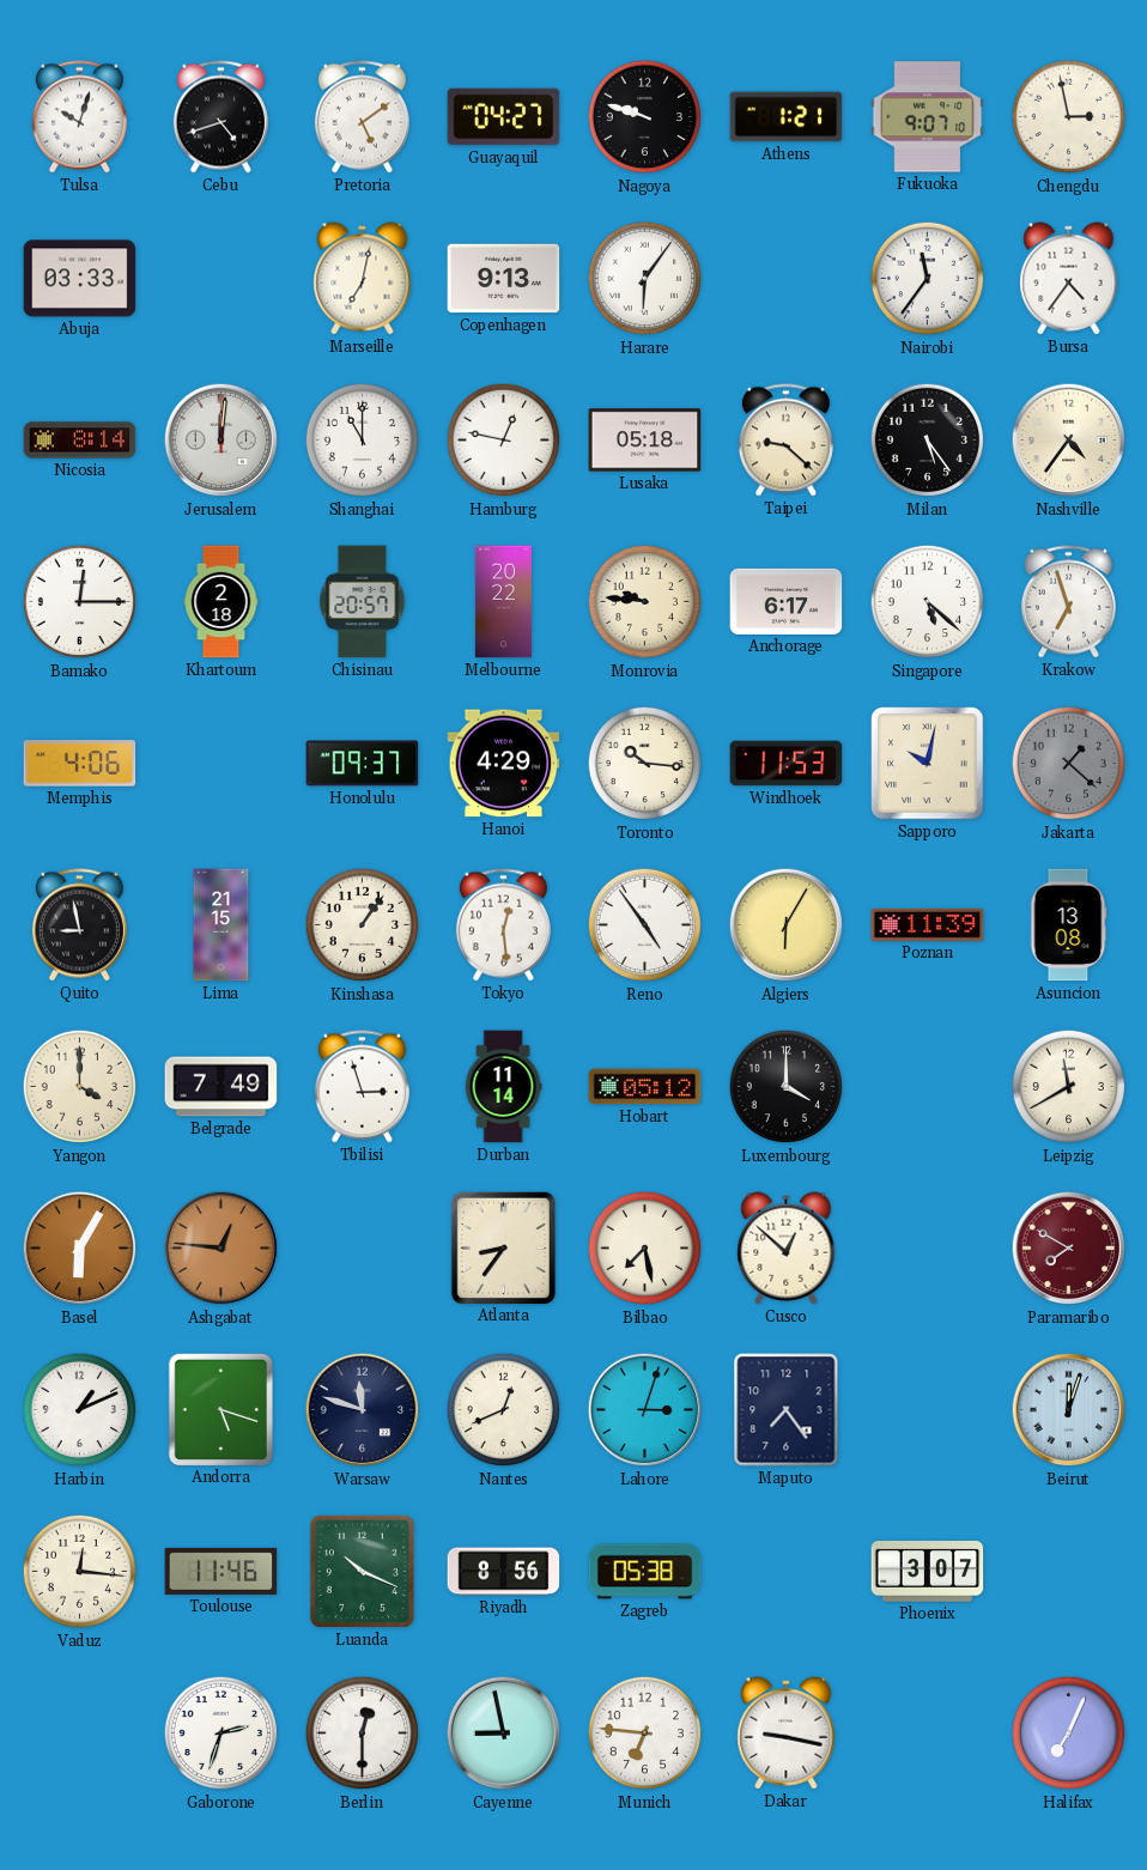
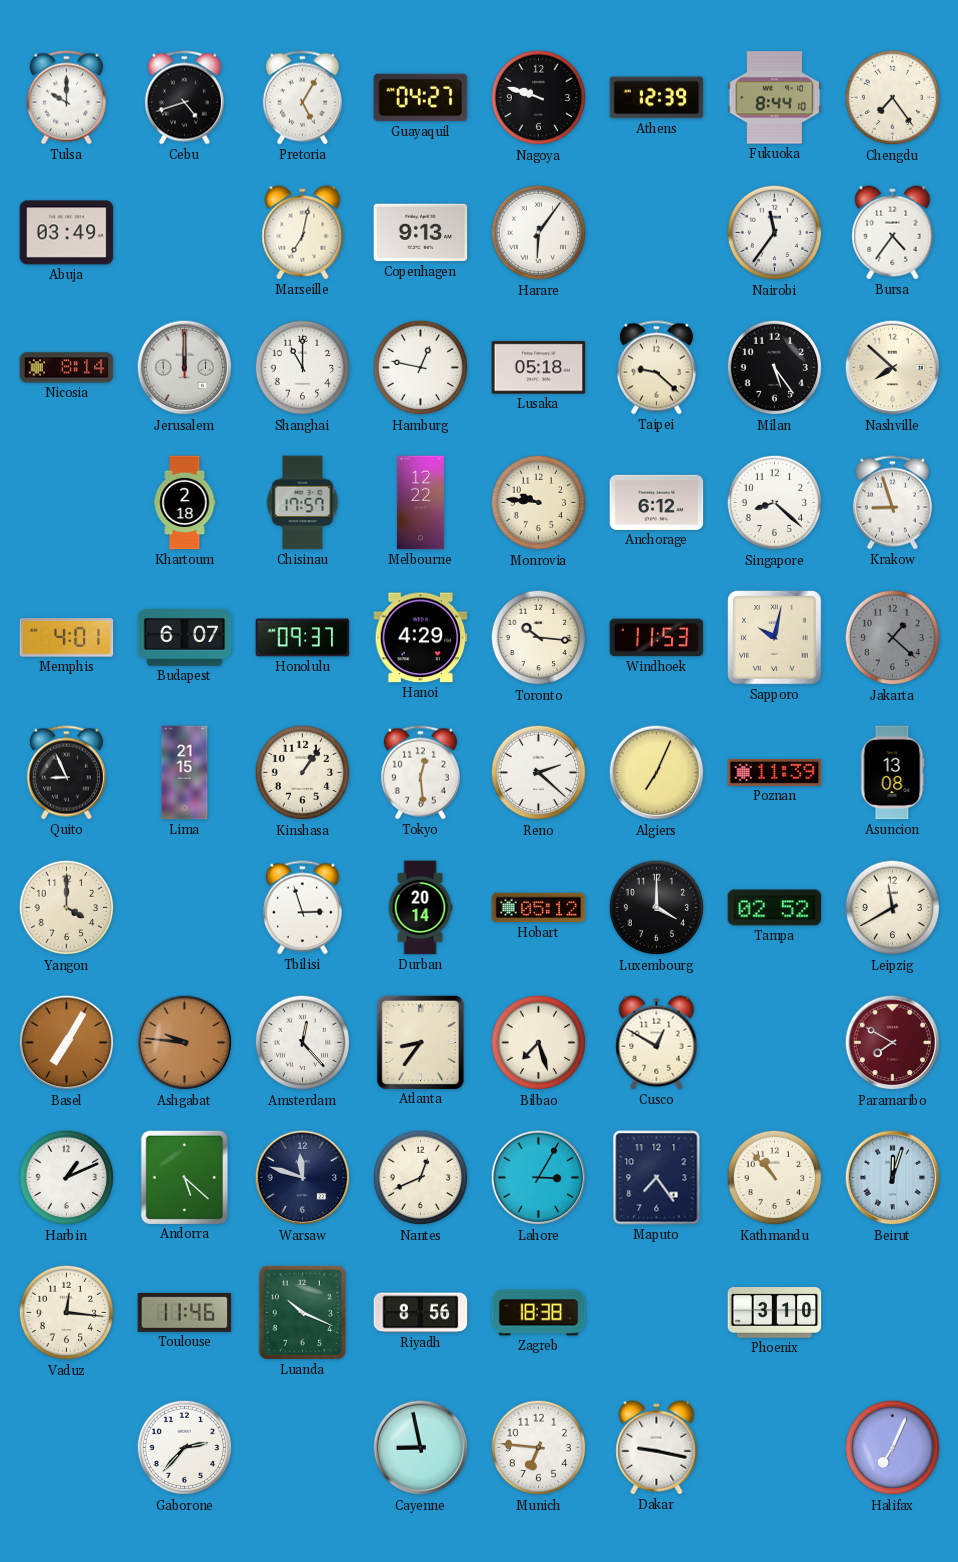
Tulsa: 10:03 -> 10:00
Pretoria: 5:09 -> 5:05
Athens: 1:21 -> 12:39
Fukuoka: 9:07 -> 8:44
Chengdu: 2:58 -> 7:24
Abuja: 03:33 -> 03:49
Jerusalem: 12:01 -> 12:00
Nashville: 4:36 -> 7:52
Bamako: 12:15 -> none
Chisinau: 20:57 -> 17:57
Melbourne: 20:22 -> 12:22
Anchorage: 6:17 -> 6:12
Singapore: 5:22 -> 8:22
Krakow: 6:57 -> 8:57
Memphis: 4:06 -> 4:01
Budapest: none -> 6:07
Quito: 8:58 -> 8:56
Reno: 4:54 -> 2:22
Algiers: 6:05 -> 7:04
Belgrade: 7:49 -> none
Durban: 11:14 -> 20:14
Tampa: none -> 02:52
Basel: 6:05 -> 7:05
Ashgabat: 12:46 -> 9:46
Amsterdam: none -> 12:23
Bilbao: 7:28 -> 7:27
Cusco: 12:52 -> 12:50
Andorra: 5:18 -> 5:22
Lahore: 3:03 -> 3:05
Kathmandu: none -> 10:53
Zagreb: 05:38 -> 18:38
Phoenix: 3:07 -> 3:10
Gaborone: 2:33 -> 2:37
Berlin: 12:30 -> none
